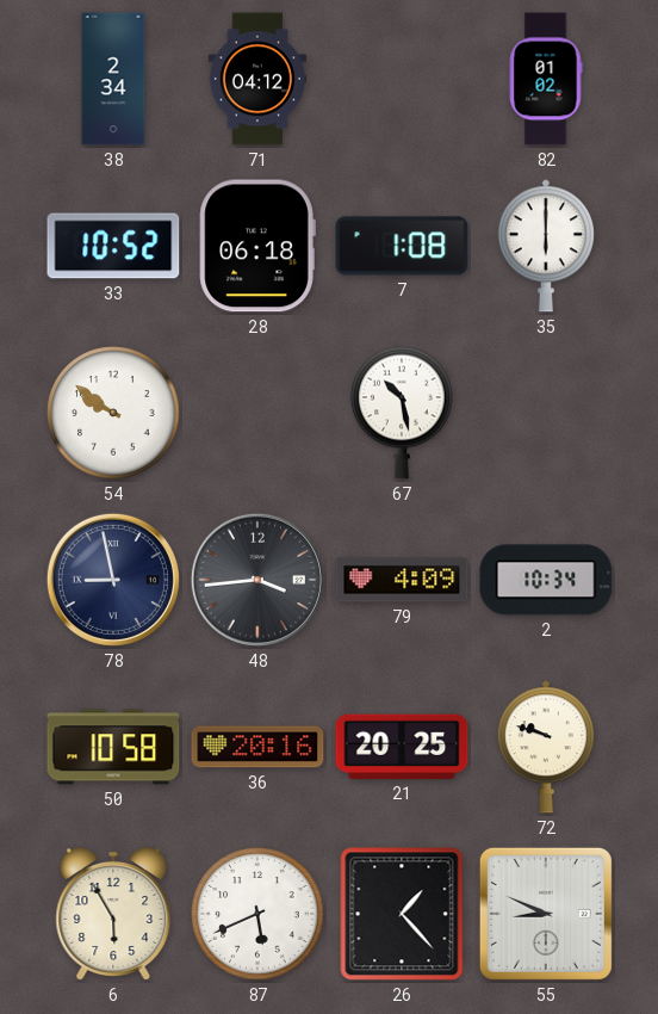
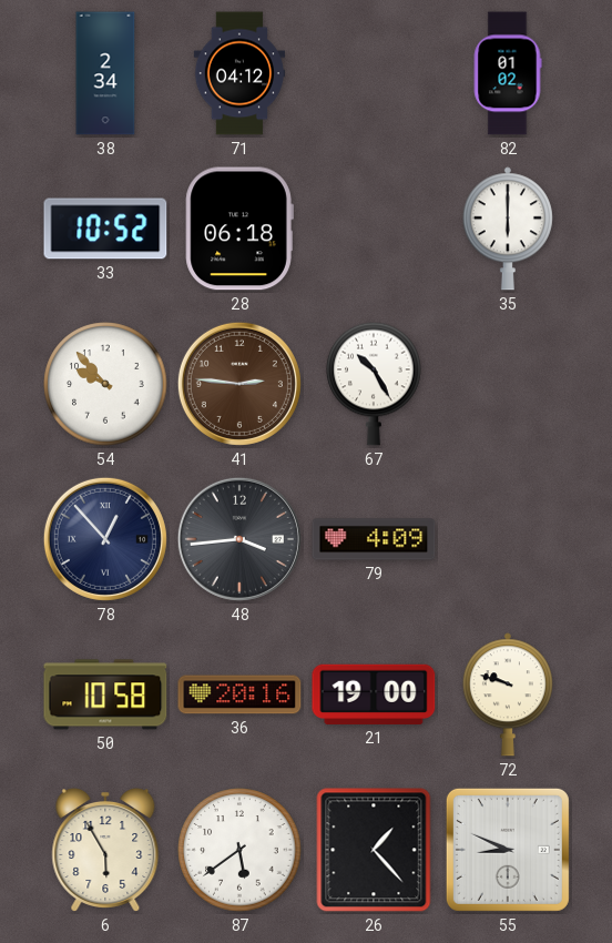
7: 1:08 -> none
54: 9:51 -> 9:53
41: none -> 2:46
67: 10:28 -> 10:25
78: 8:58 -> 12:53
2: 10:34 -> none
21: 20:25 -> 19:00
87: 5:41 -> 5:39
